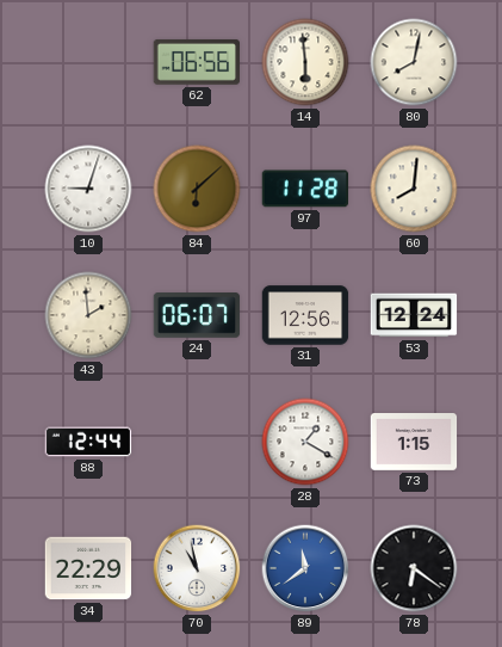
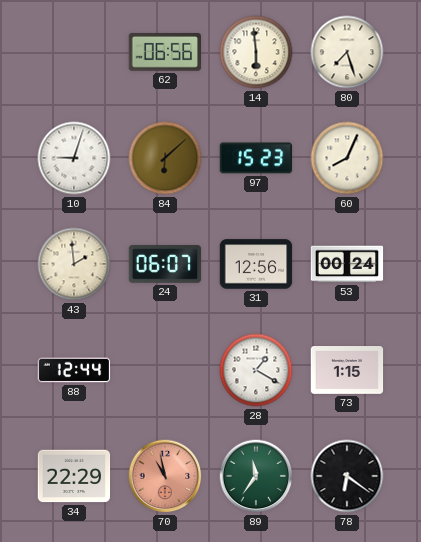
80: 8:02 -> 7:27
97: 11:28 -> 15:23
60: 8:01 -> 8:04
53: 12:24 -> 00:24
70 dial: white -> salmon
89: 11:39 -> 11:36
89 dial: blue -> green
